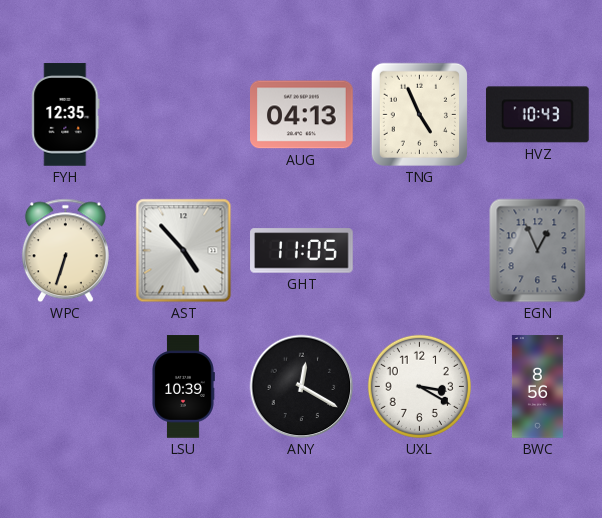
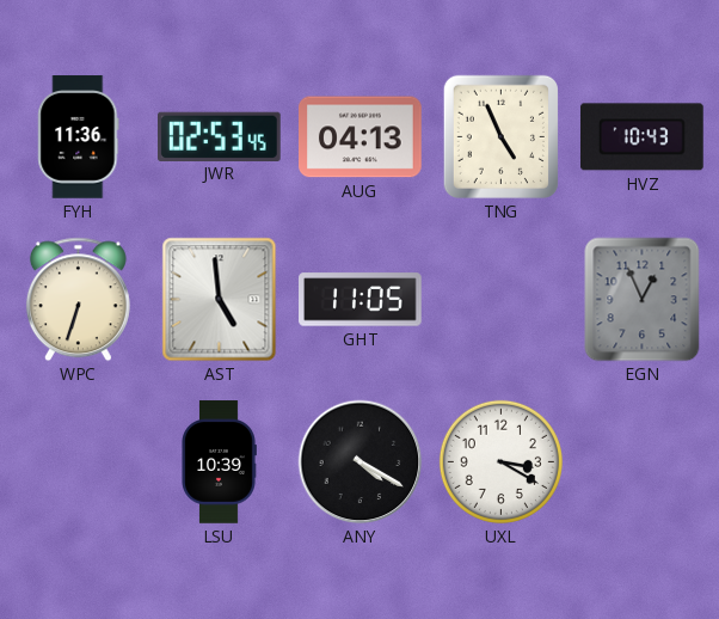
FYH: 12:35 -> 11:36
JWR: none -> 02:53
AST: 4:53 -> 4:59
ANY: 12:20 -> 4:20
BWC: 8:56 -> none
